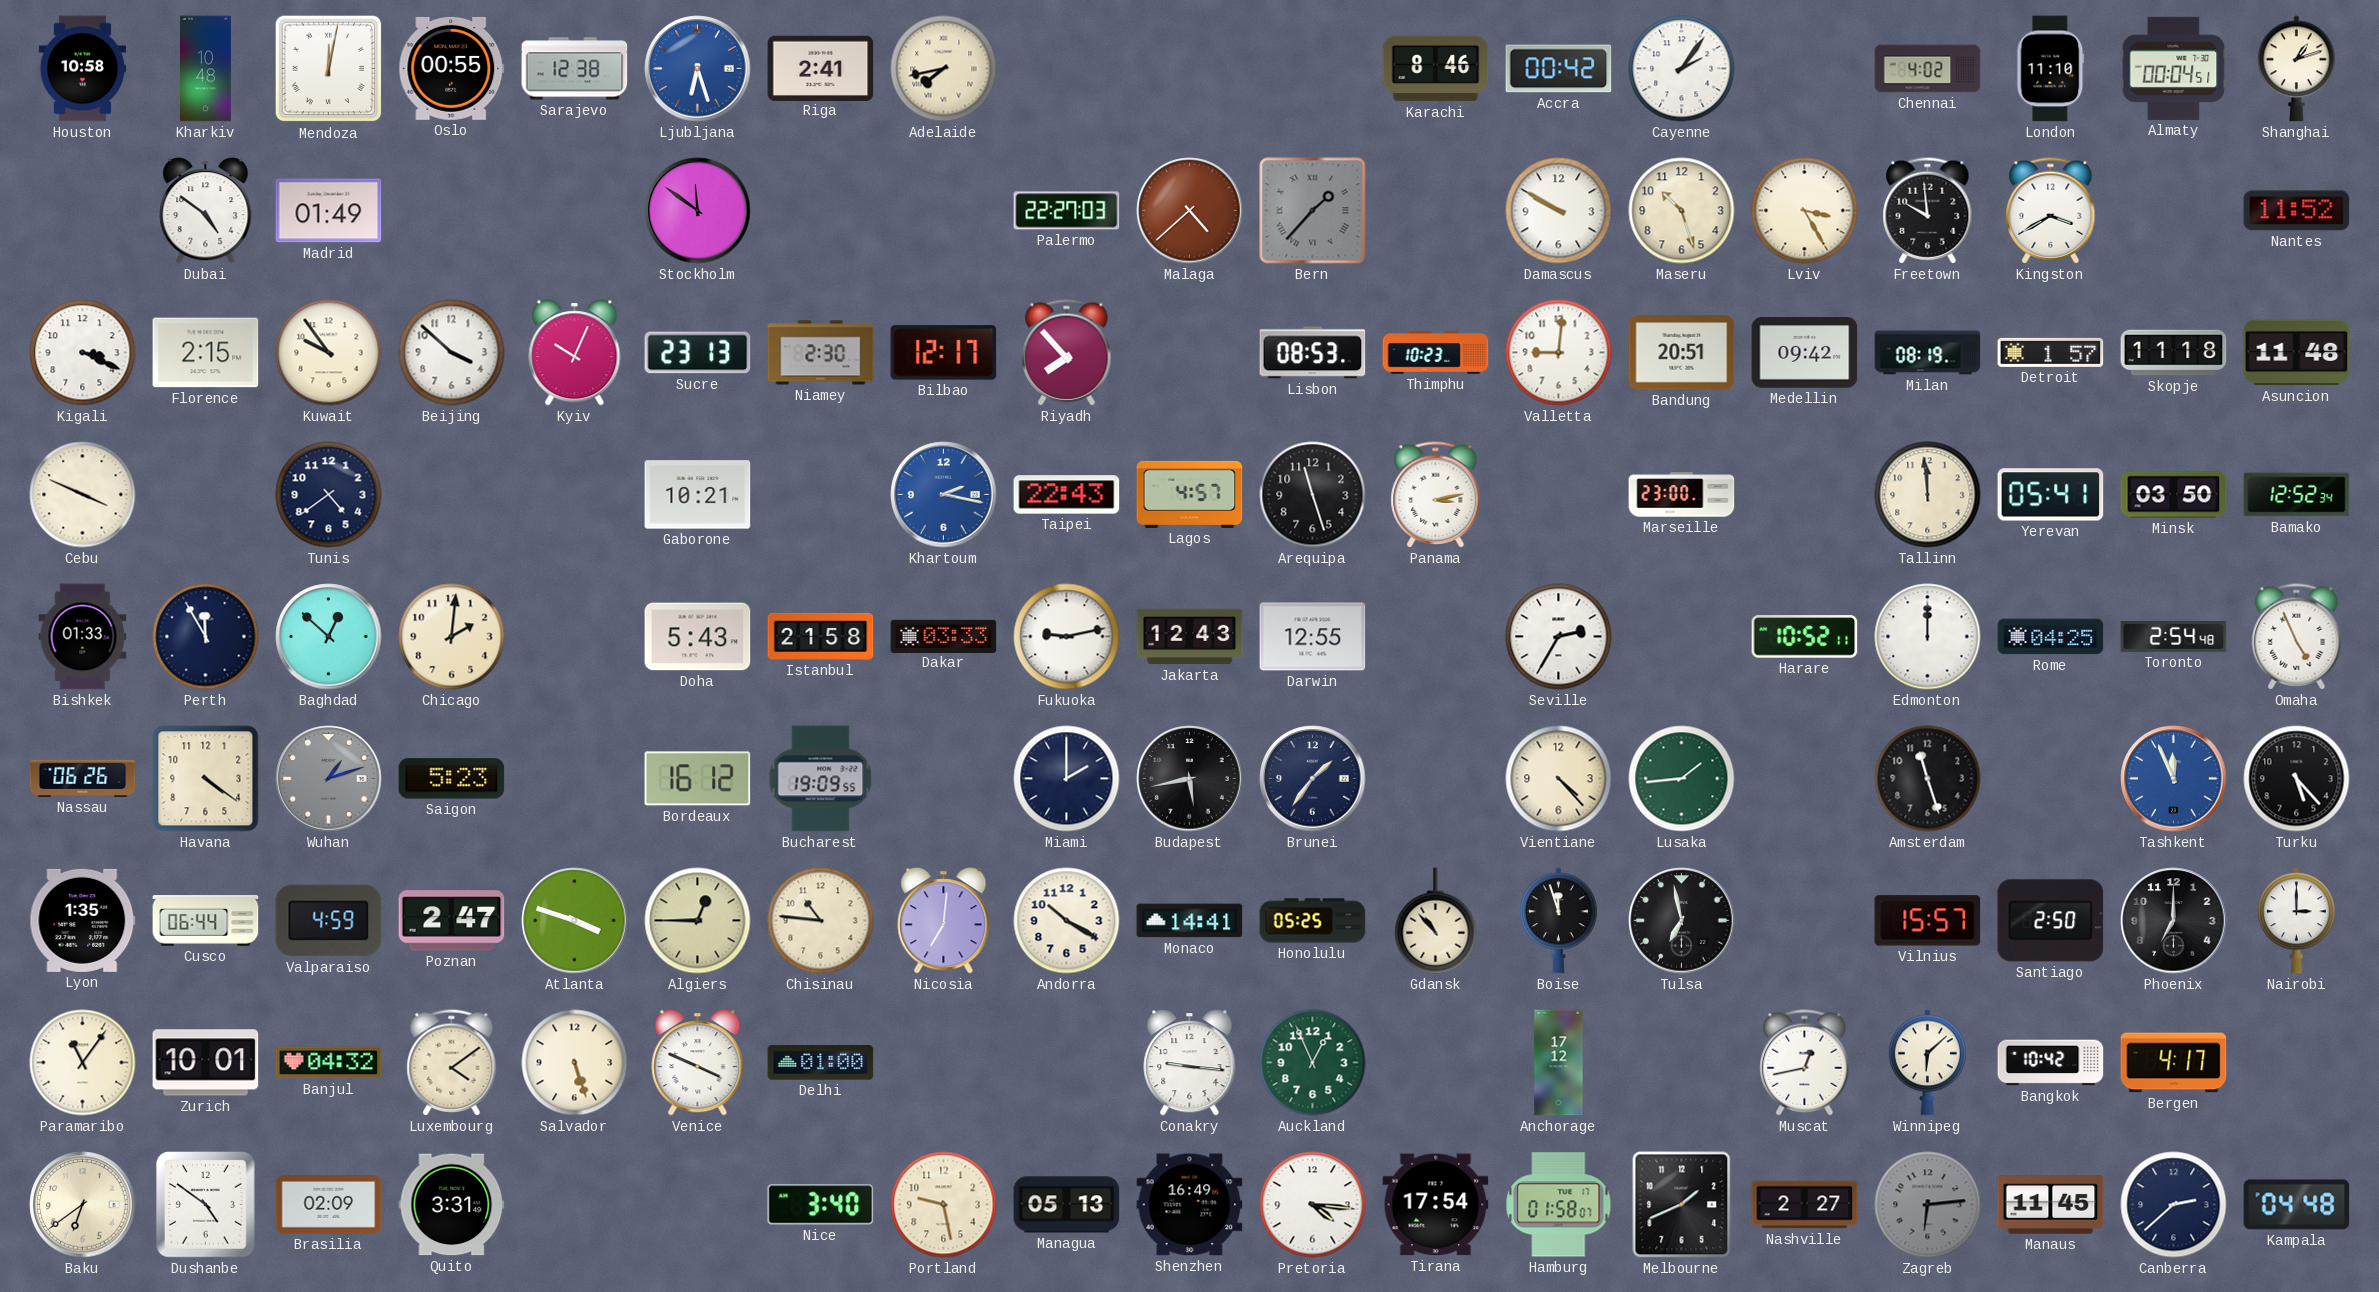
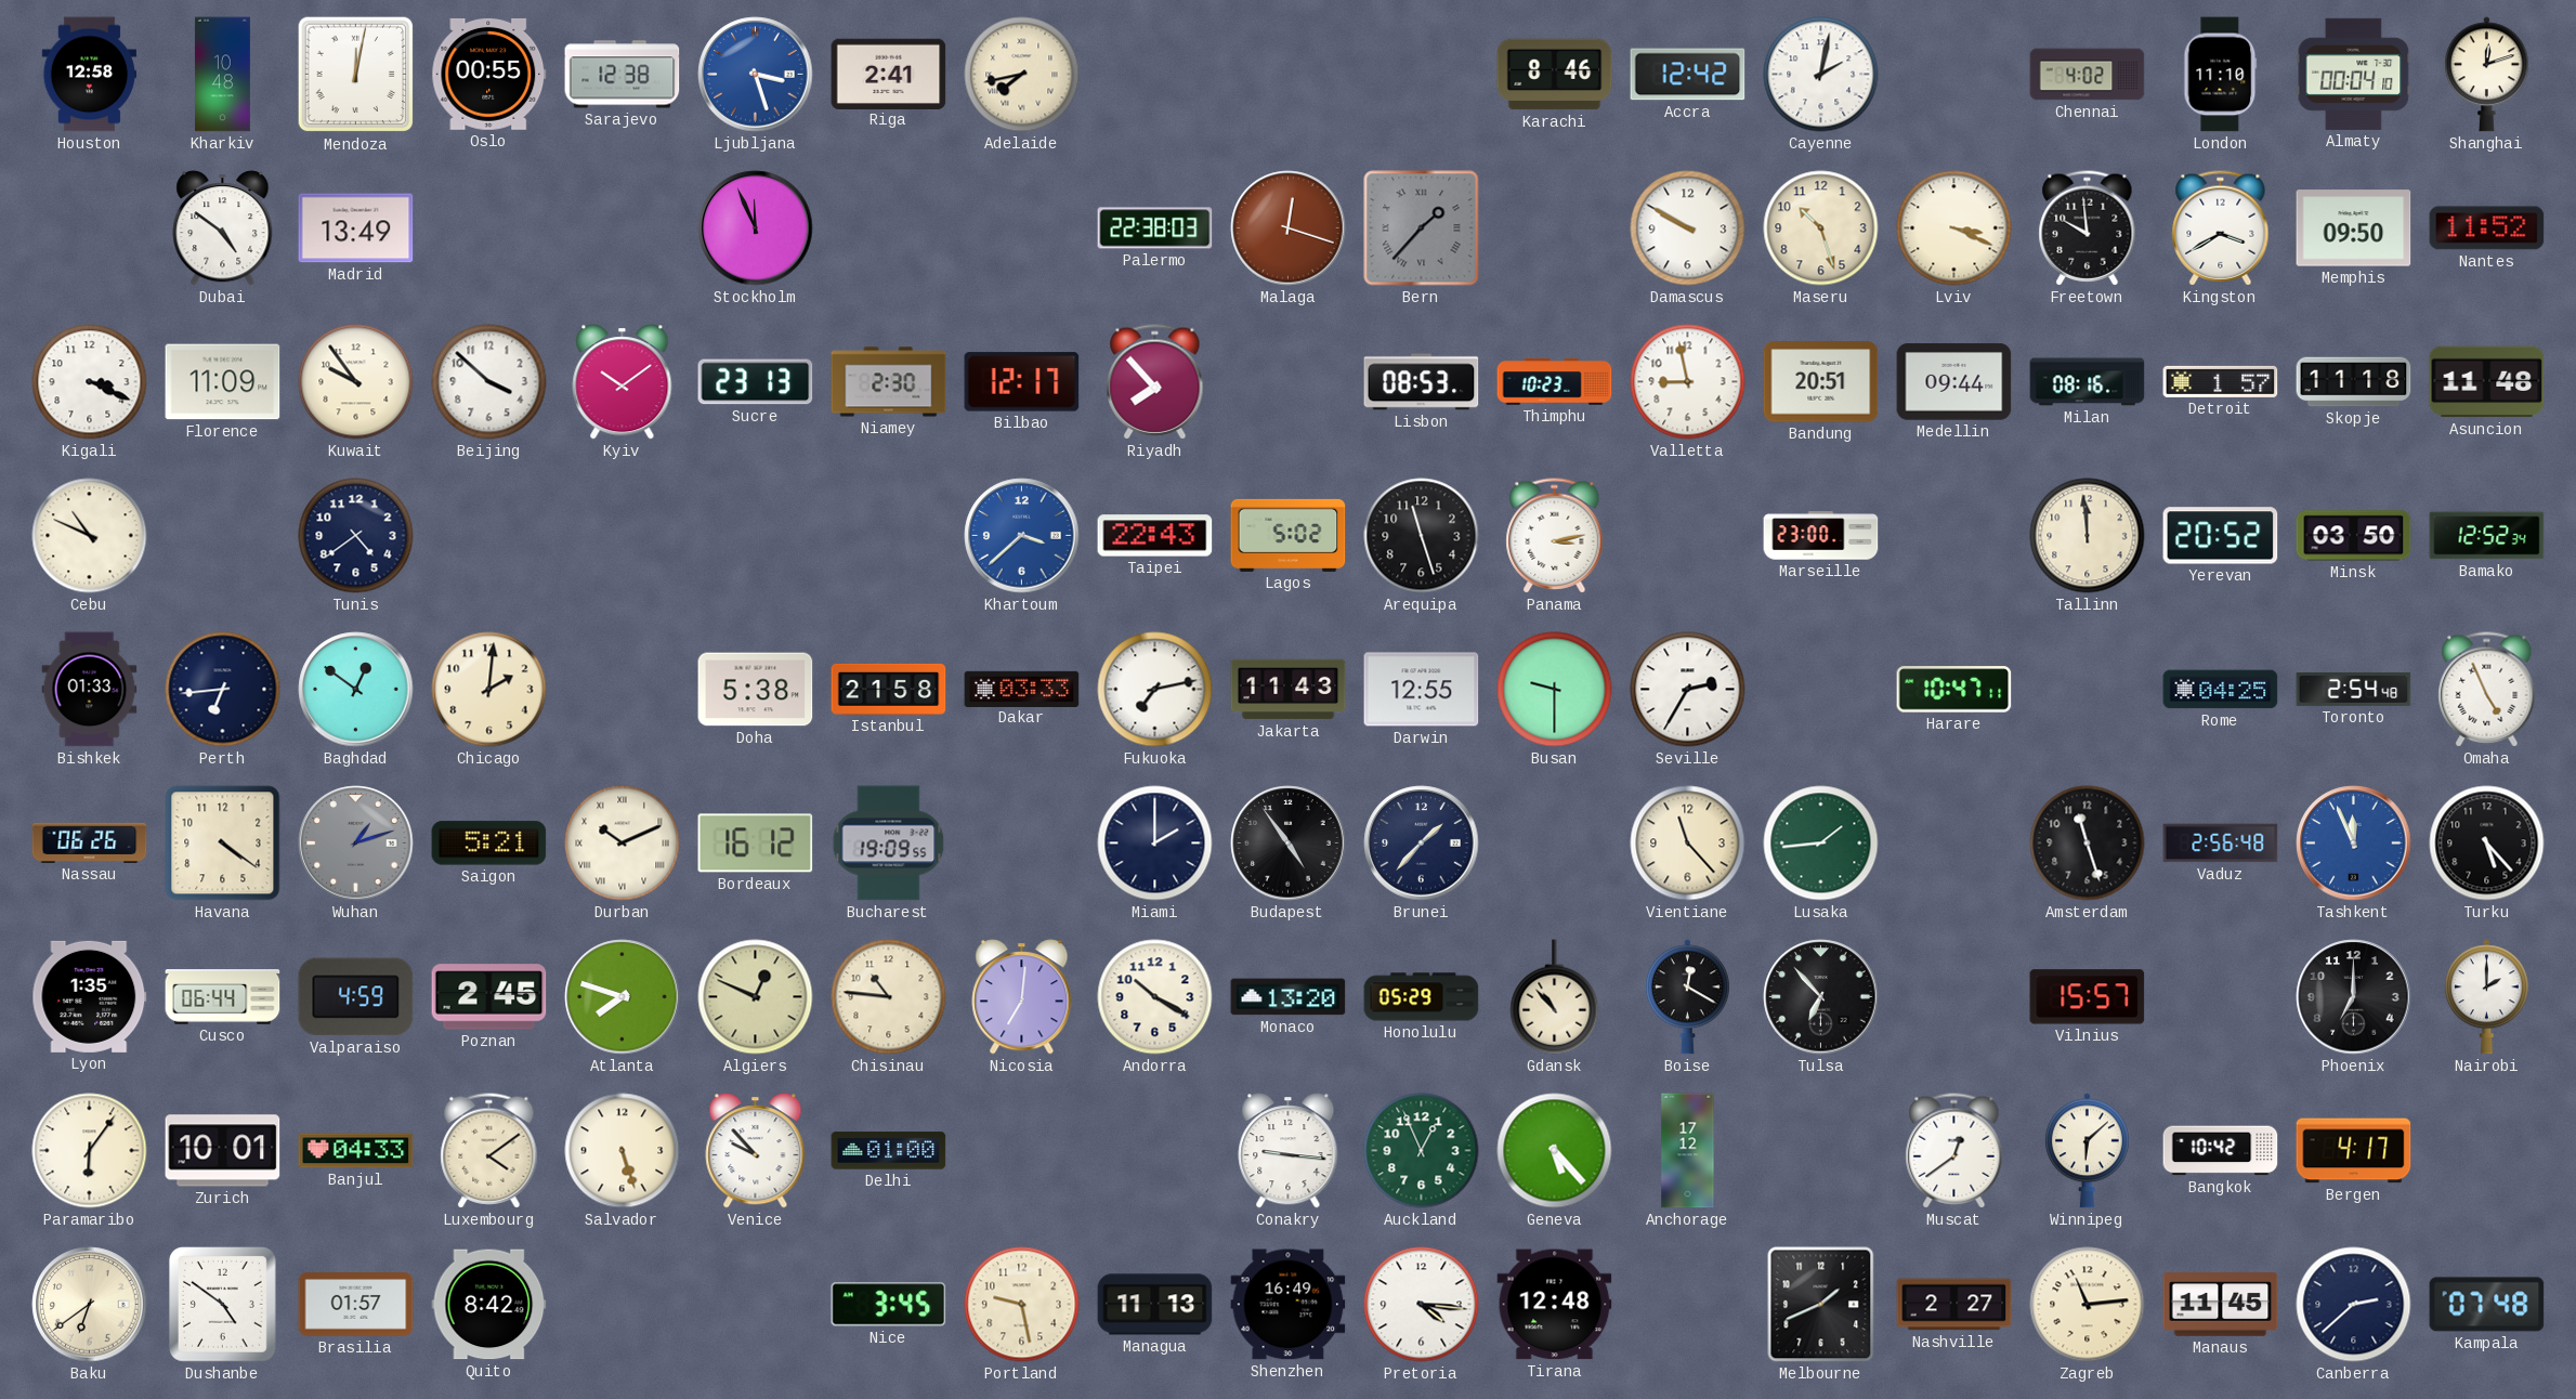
Houston: 10:58 -> 12:58
Ljubljana: 6:27 -> 3:27
Accra: 00:42 -> 12:42
Cayenne: 2:06 -> 2:02
Almaty: 00:04:51 -> 00:04:10
Shanghai: 1:12 -> 12:12
Madrid: 01:49 -> 13:49
Stockholm: 11:51 -> 11:56
Palermo: 22:27 -> 22:38
Malaga: 4:38 -> 12:18
Lviv: 3:25 -> 3:19
Memphis: none -> 09:50
Florence: 2:15 -> 11:09
Kyiv: 10:04 -> 10:09
Valletta: 9:01 -> 8:58
Medellin: 09:42 -> 09:44
Milan: 08:19 -> 08:16
Cebu: 3:49 -> 10:49
Gaborone: 10:21 -> none
Khartoum: 2:17 -> 3:38
Lagos: 4:57 -> 5:02
Yerevan: 05:41 -> 20:52
Perth: 11:55 -> 6:44
Baghdad: 12:52 -> 12:51
Doha: 5:43 -> 5:38
Fukuoka: 9:13 -> 7:13
Jakarta: 12:43 -> 11:43
Busan: none -> 9:30
Harare: 10:52 -> 10:47
Edmonton: 12:00 -> none
Saigon: 5:23 -> 5:21
Durban: none -> 10:11
Budapest: 5:43 -> 4:54
Brunei: 1:36 -> 1:37
Vientiane: 4:23 -> 11:23
Vaduz: none -> 2:56
Poznan: 2:47 -> 2:45
Atlanta: 3:48 -> 7:48
Algiers: 12:45 -> 12:49
Monaco: 14:41 -> 13:20
Honolulu: 05:25 -> 05:29
Boise: 11:57 -> 12:20
Tulsa: 6:58 -> 6:53
Santiago: 2:50 -> none
Nairobi: 3:00 -> 2:00
Paramaribo: 11:06 -> 6:06
Banjul: 04:32 -> 04:33
Venice: 3:49 -> 9:53
Geneva: none -> 5:23
Muscat: 12:43 -> 12:39
Brasilia: 02:09 -> 01:57
Quito: 3:31 -> 8:42
Nice: 3:40 -> 3:45
Managua: 05:13 -> 11:13
Tirana: 17:54 -> 12:48
Hamburg: 01:58 -> none
Zagreb: 6:14 -> 11:14
Zagreb dial: grey -> cream
Kampala: 04:48 -> 07:48
